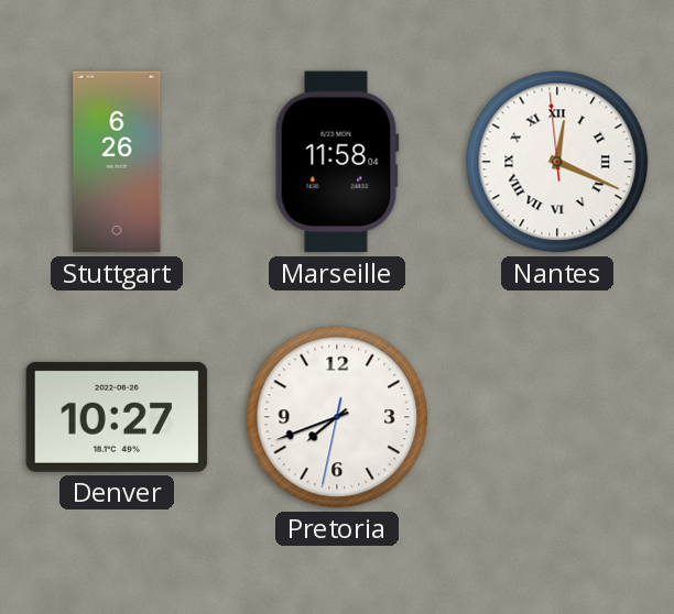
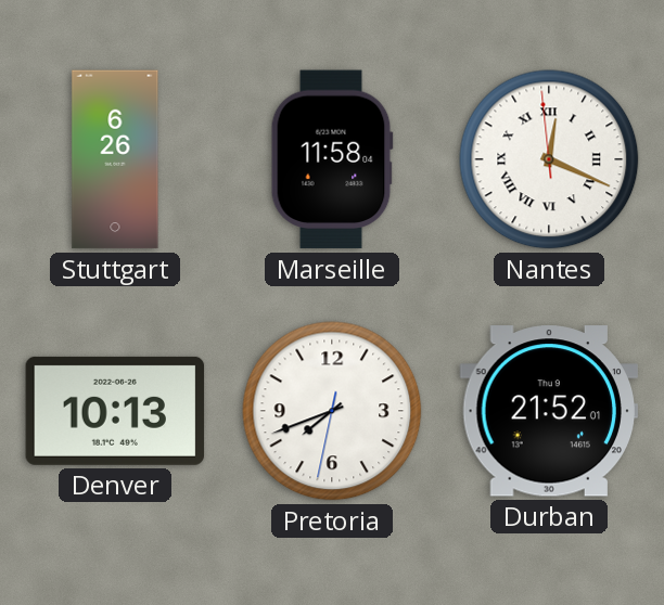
Denver: 10:27 -> 10:13
Durban: none -> 21:52
